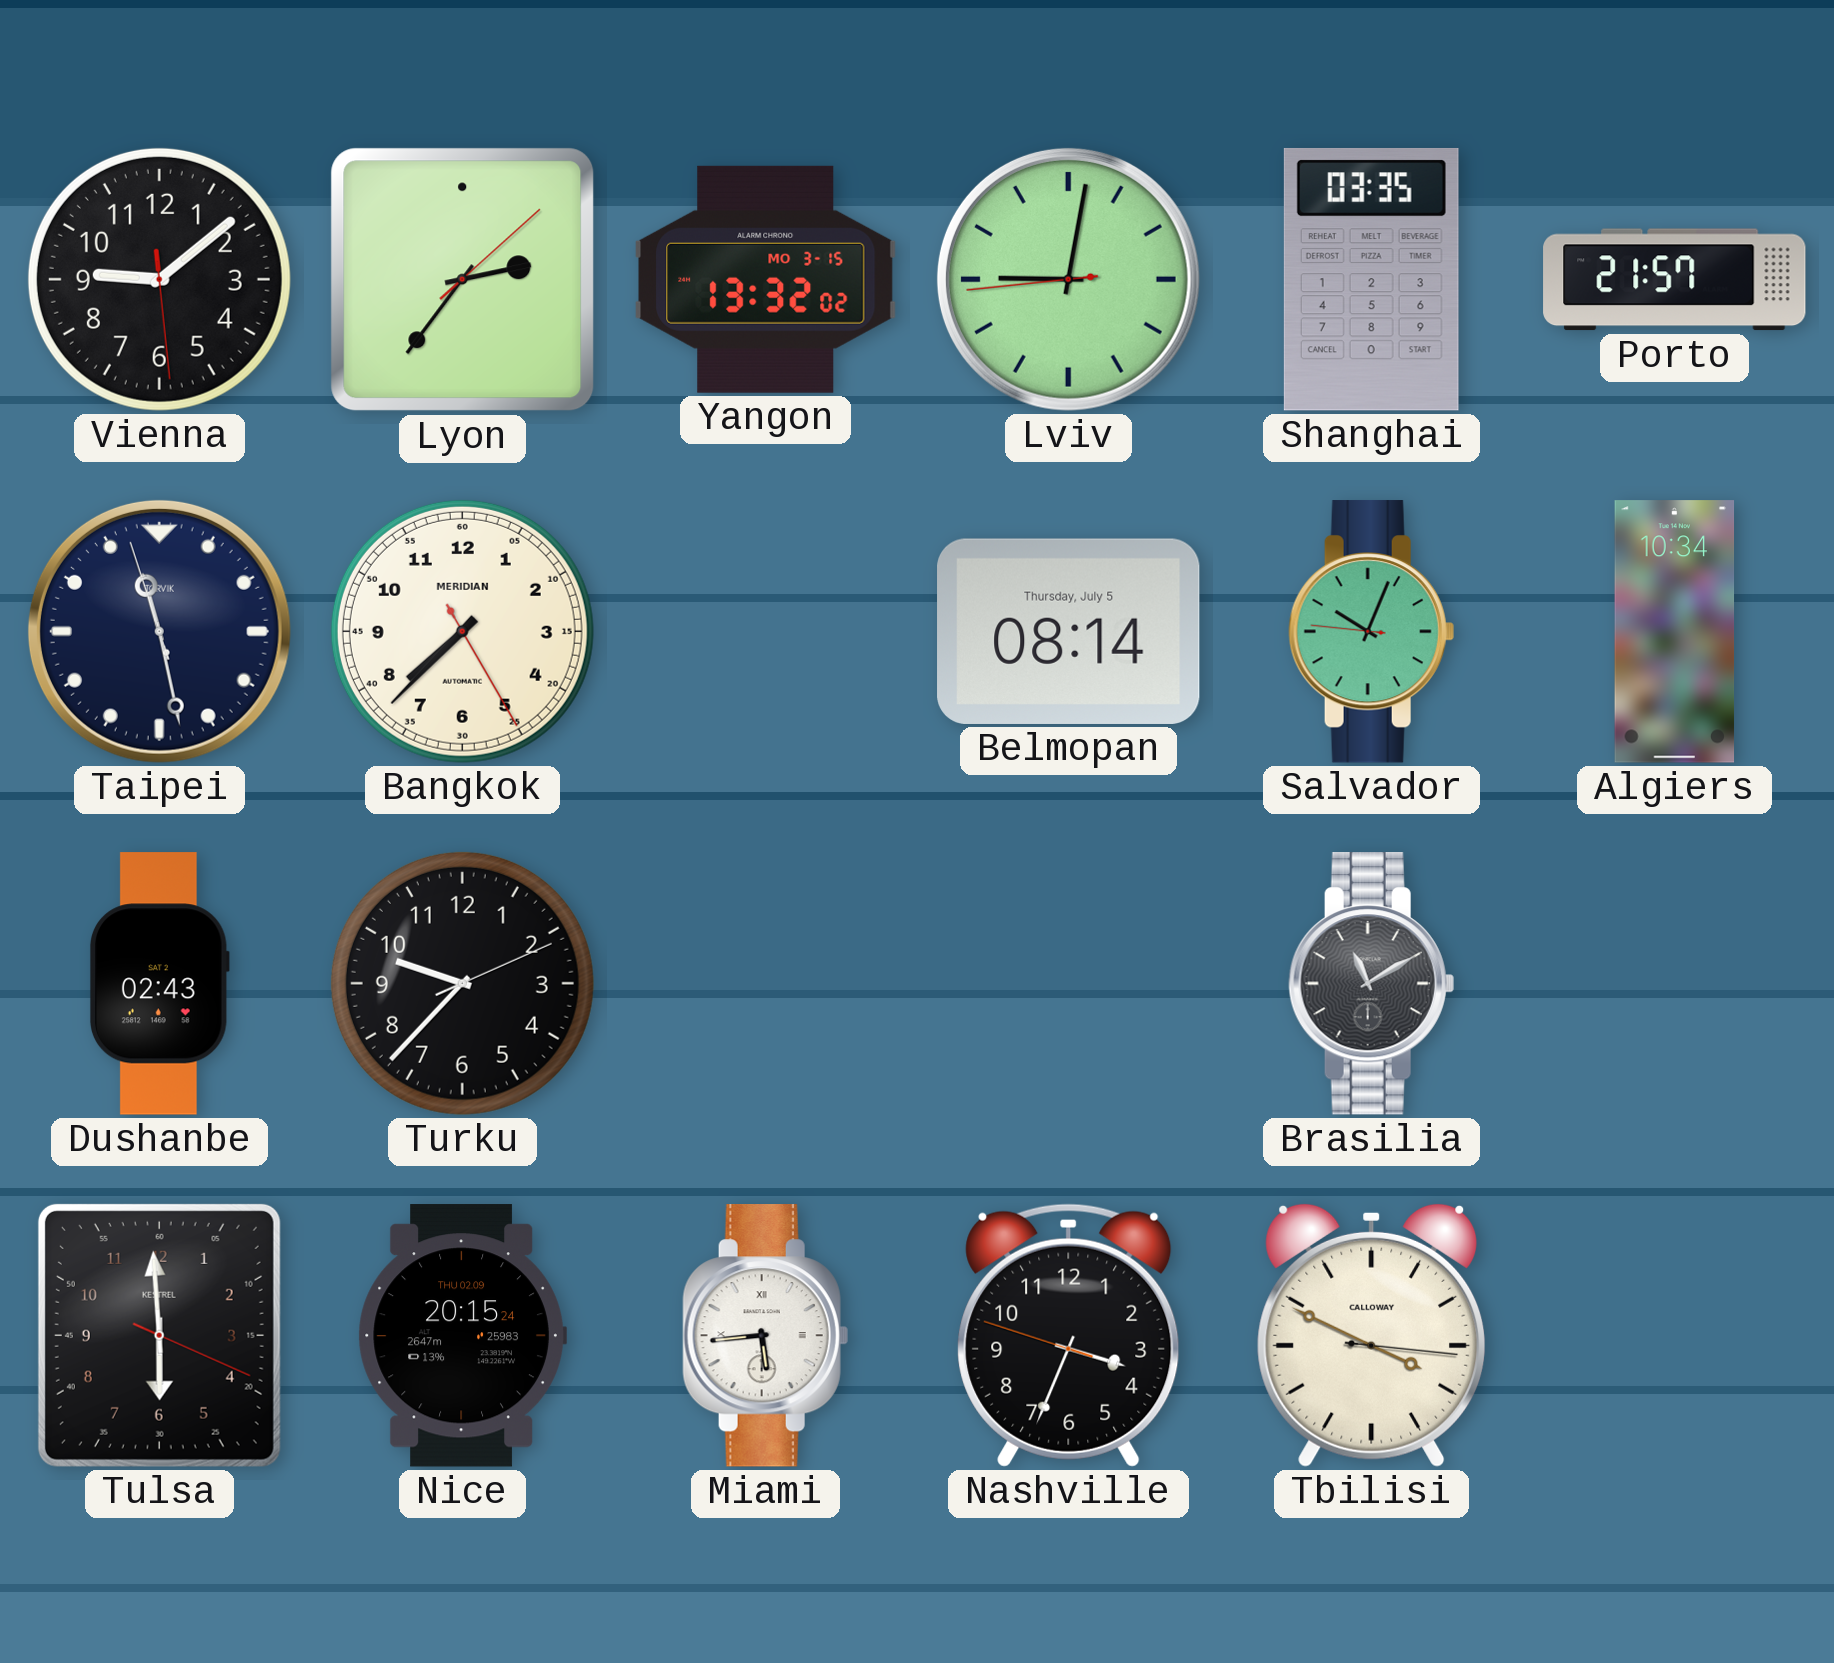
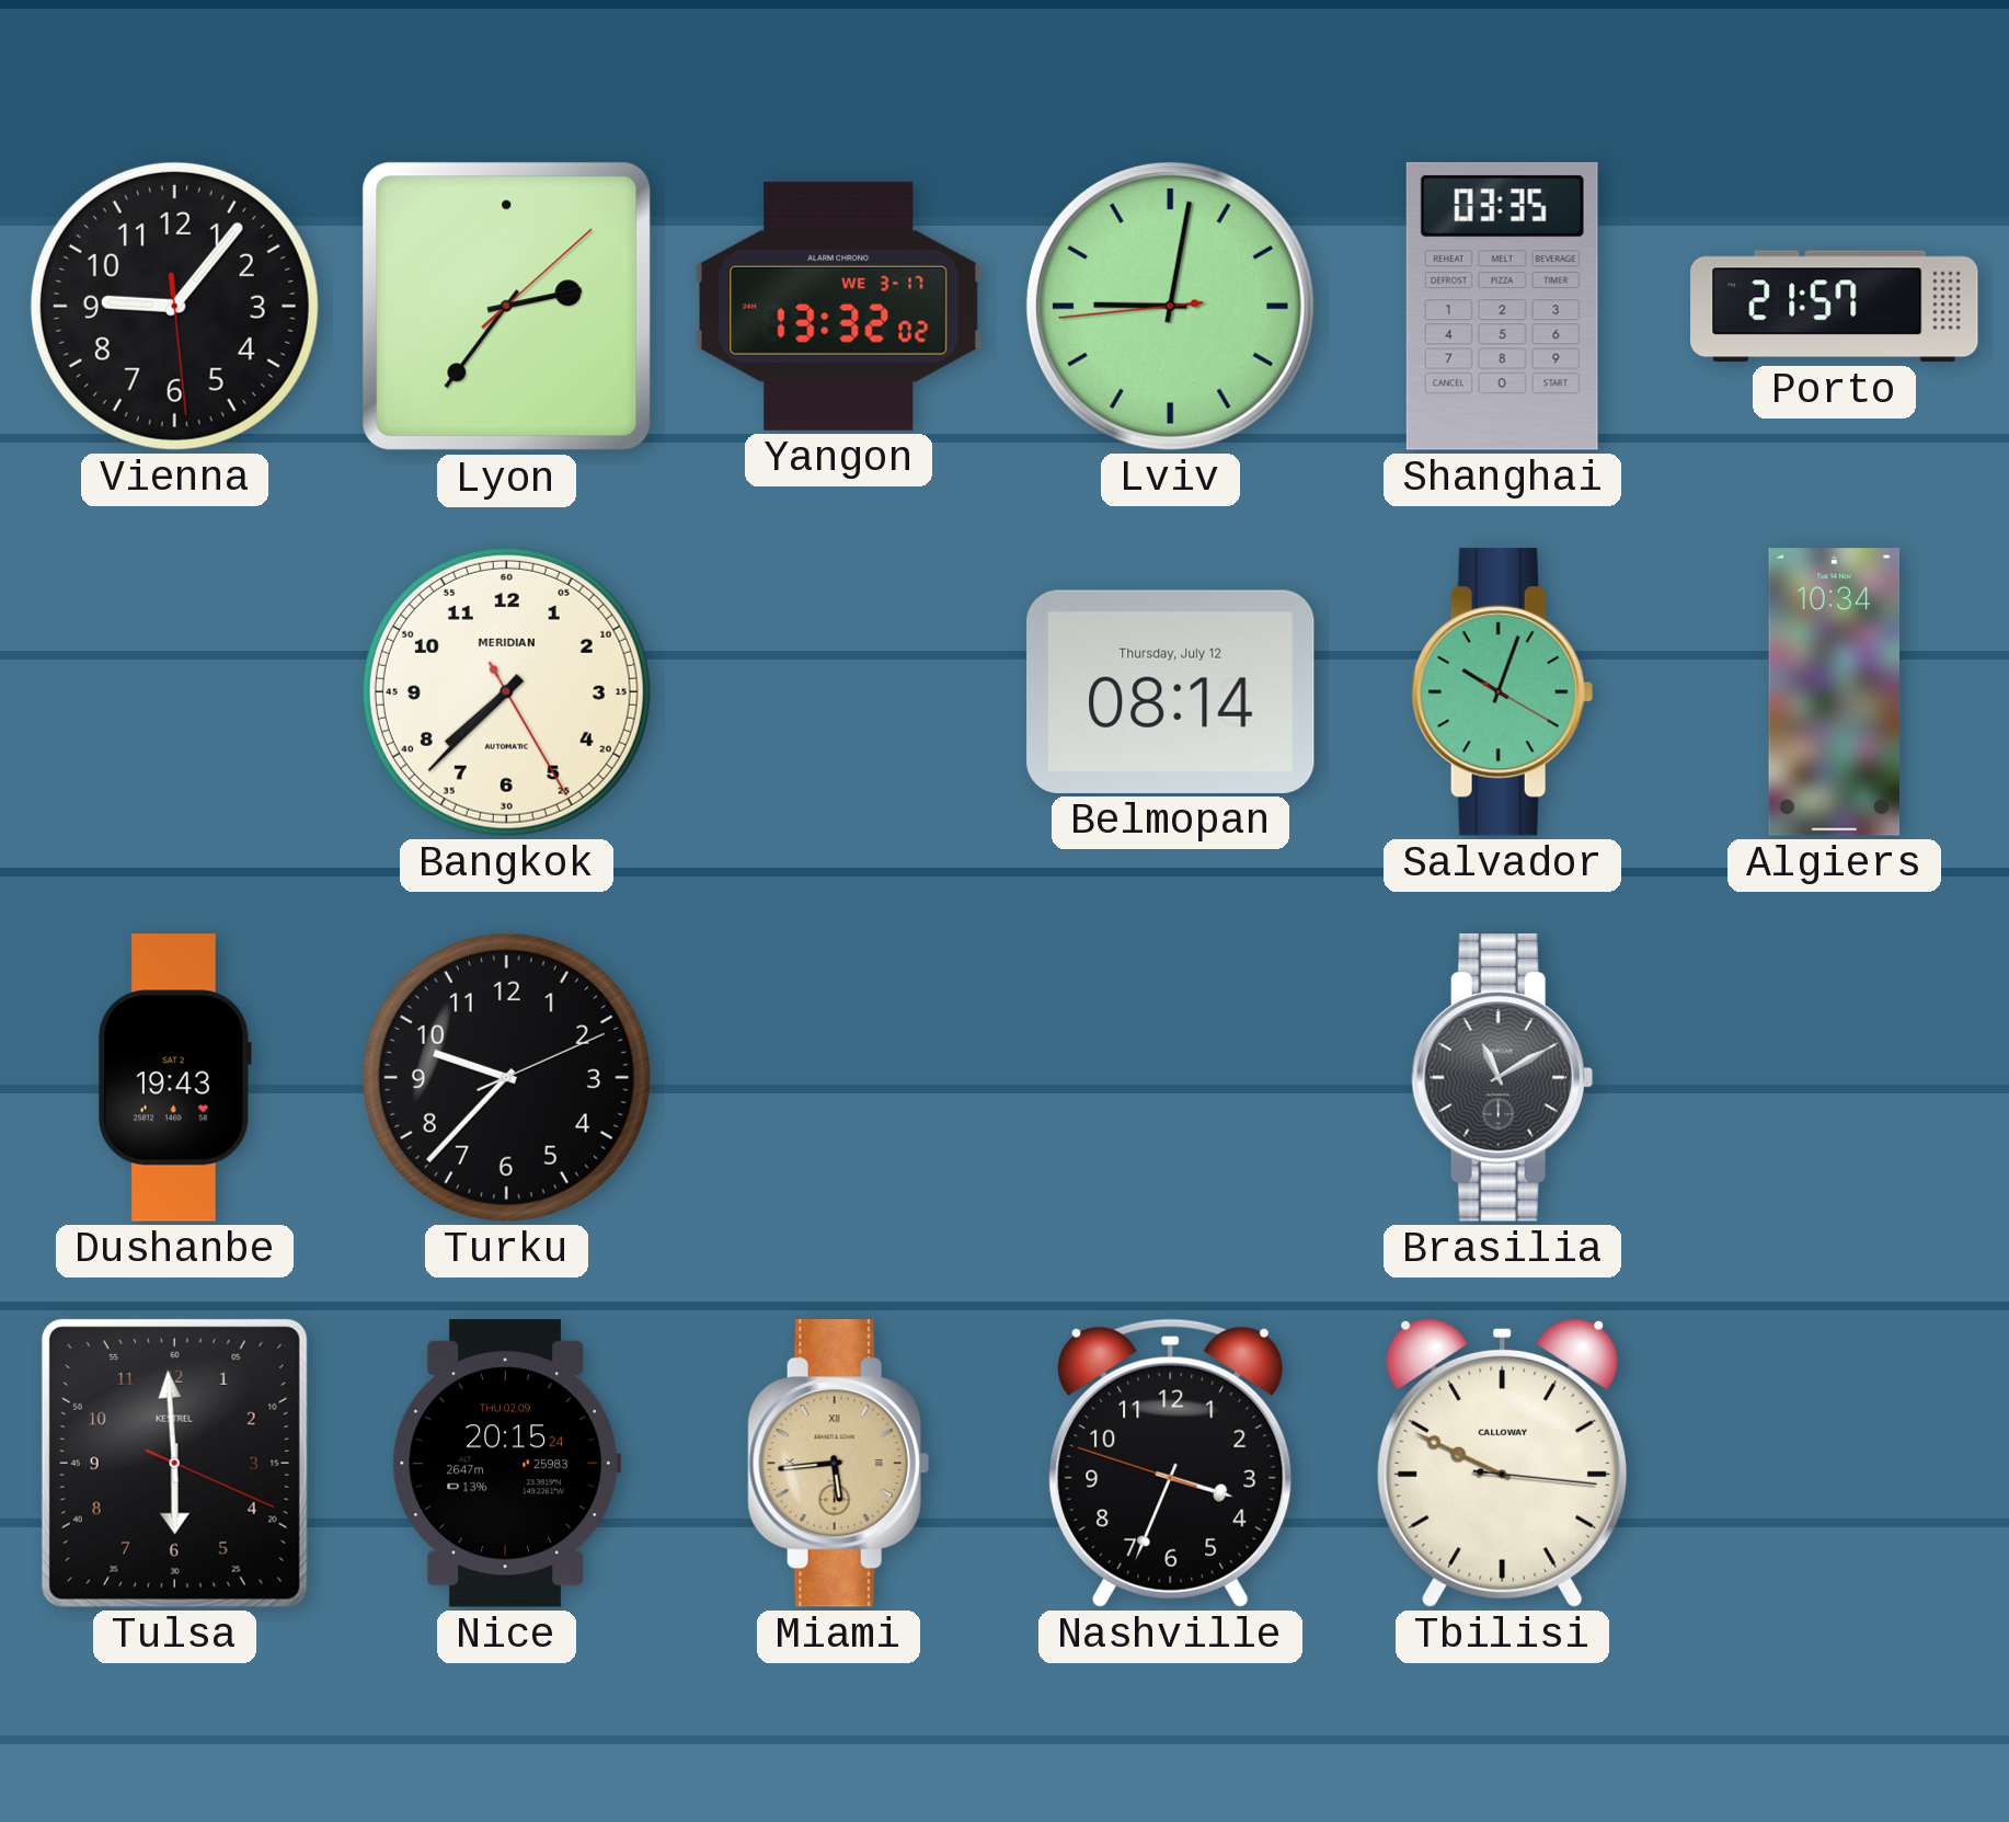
Vienna: 9:08 -> 9:06
Yangon date: MO 3-15 -> WE 3-17
Taipei: 11:27 -> none
Belmopan date: Thursday, July 5 -> Thursday, July 12
Salvador: 10:03:46 -> 10:03:20
Dushanbe: 02:43 -> 19:43
Miami dial: white -> champagne
Tbilisi: 3:49 -> 9:49
